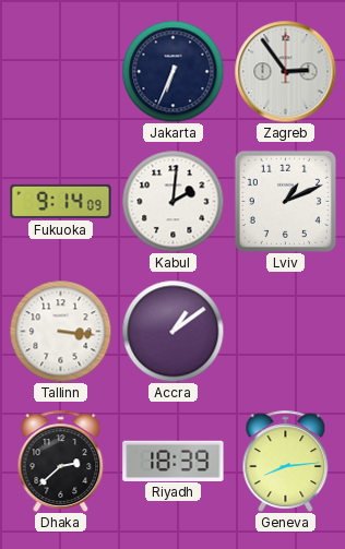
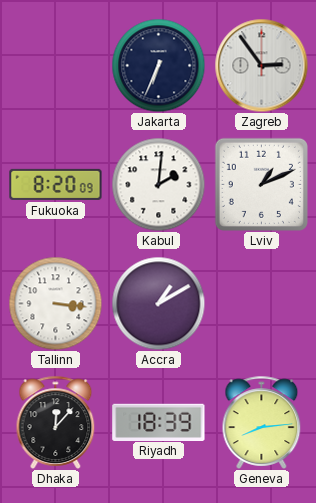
Fukuoka: 9:14 -> 8:20
Accra: 1:09 -> 1:10
Dhaka: 2:38 -> 12:07
